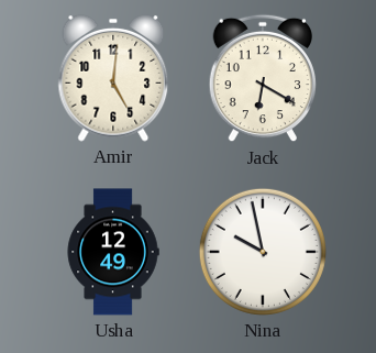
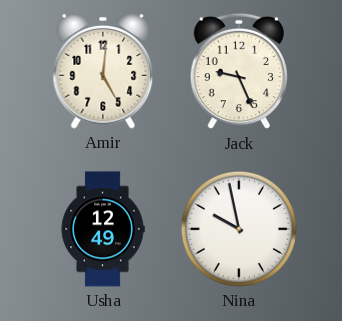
Jack: 6:20 -> 9:26
